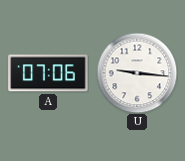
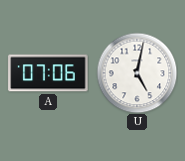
U: 9:16 -> 5:02
